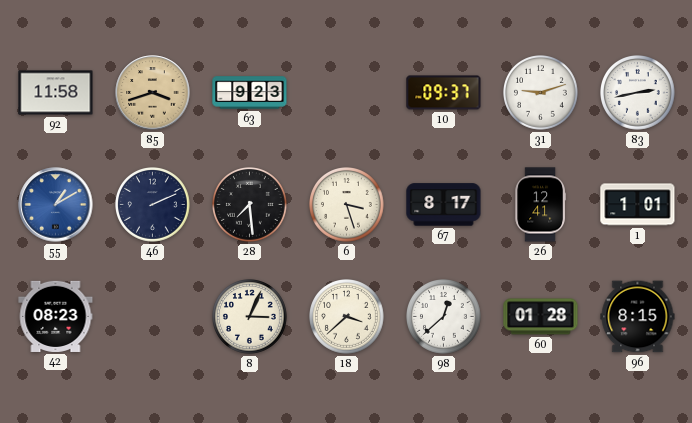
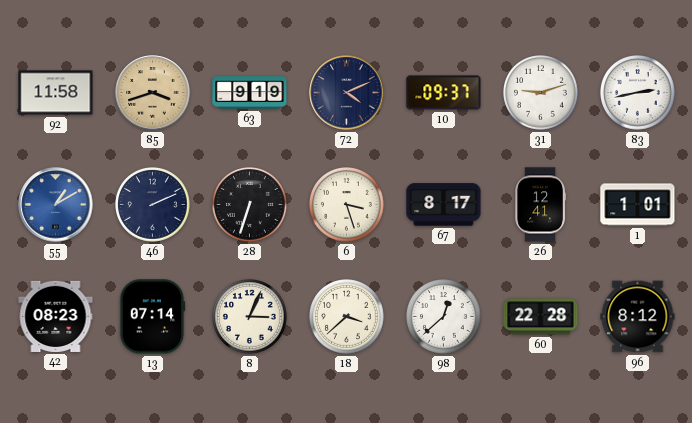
63: 9:23 -> 9:19
72: none -> 4:11
28: 7:29 -> 6:33
13: none -> 07:14
60: 01:28 -> 22:28
96: 8:15 -> 8:12
